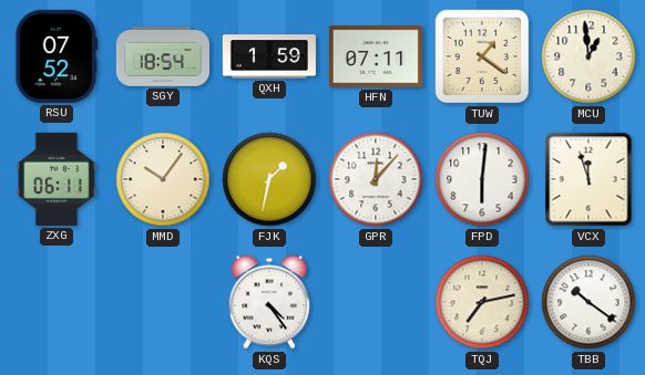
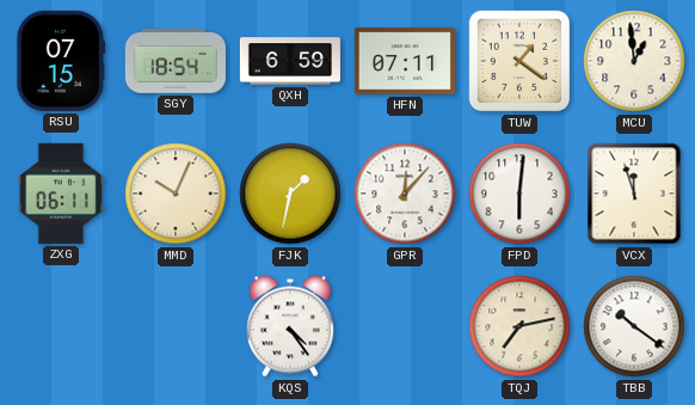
RSU: 07:52 -> 07:15
QXH: 1:59 -> 6:59
MMD: 10:06 -> 10:04
